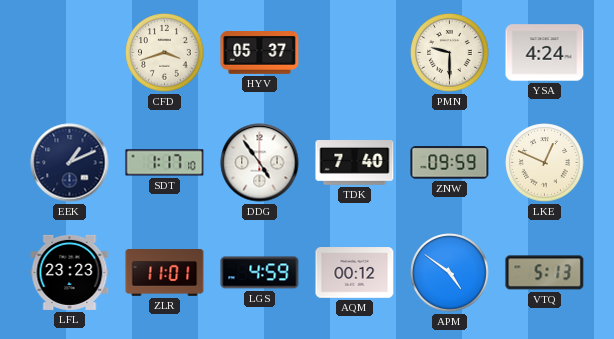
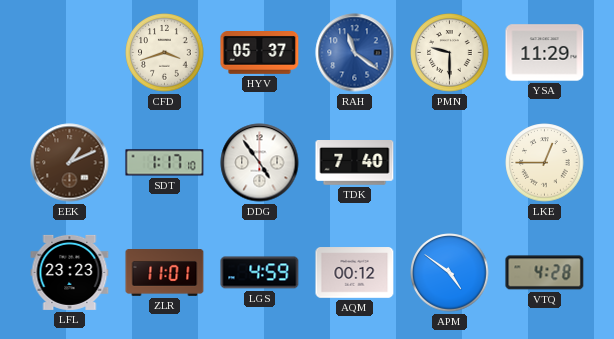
RAH: none -> 11:21
YSA: 4:24 -> 11:29
EEK dial: navy -> brown
ZNW: 09:59 -> none
LKE: 12:49 -> 12:45
VTQ: 5:13 -> 4:28
